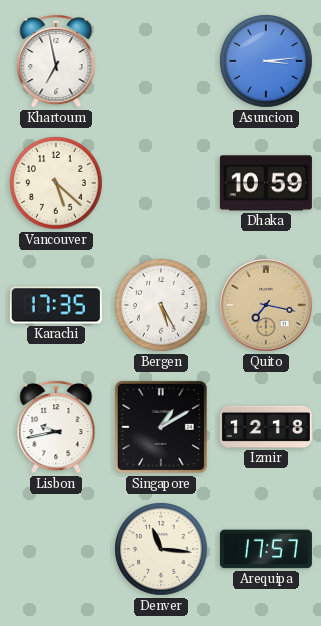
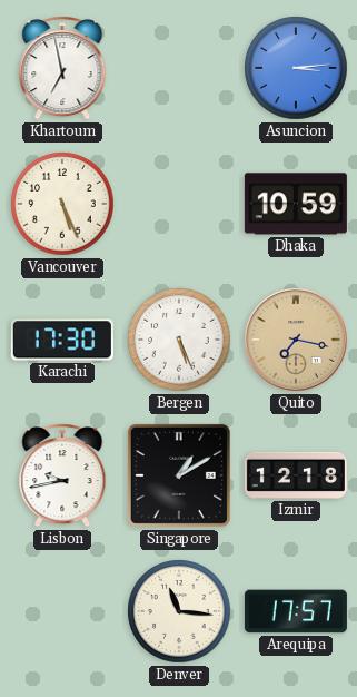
Vancouver: 5:22 -> 5:26
Karachi: 17:35 -> 17:30
Bergen: 5:25 -> 5:26
